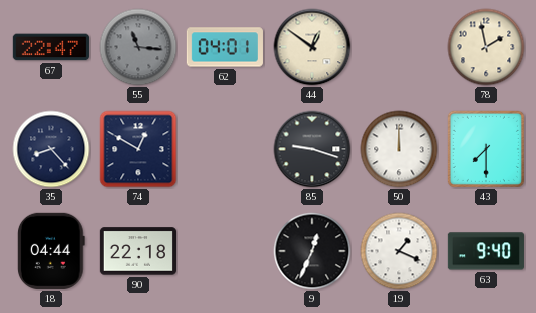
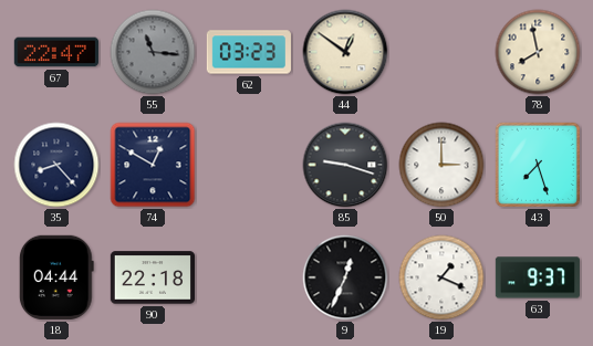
62: 04:01 -> 03:23
78: 1:58 -> 7:58
50: 12:00 -> 3:00
43: 7:30 -> 7:27
63: 9:40 -> 9:37
